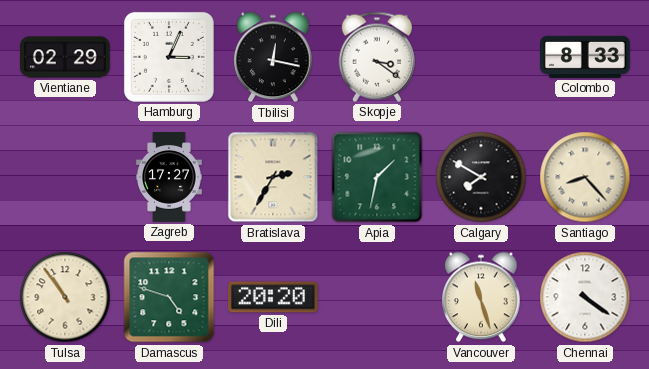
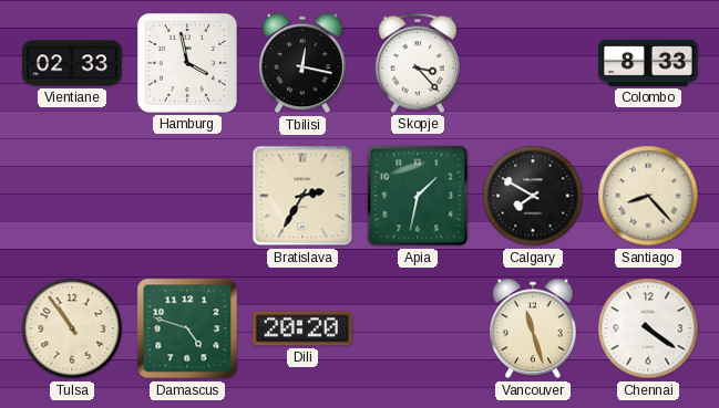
Vientiane: 02:29 -> 02:33
Hamburg: 3:04 -> 3:58
Skopje: 3:21 -> 3:23
Zagreb: 17:27 -> none
